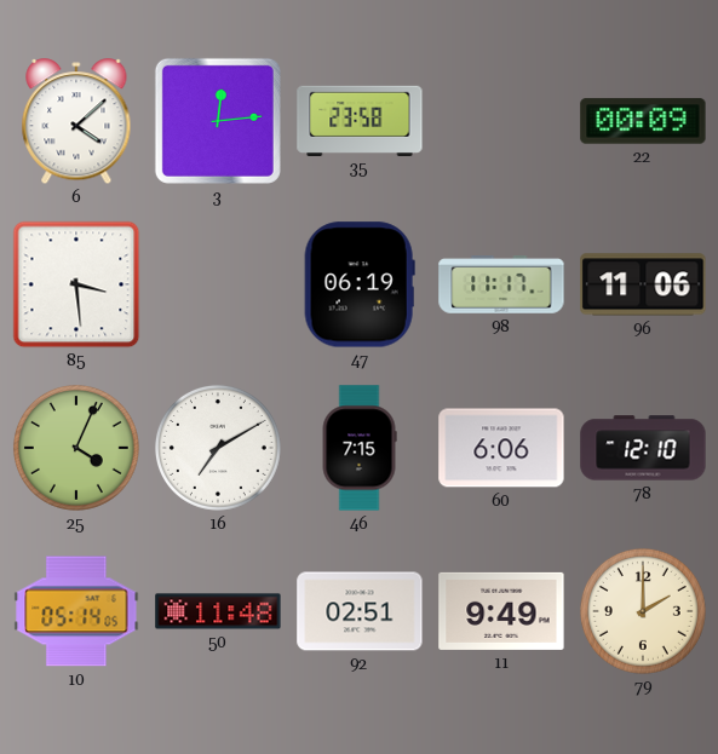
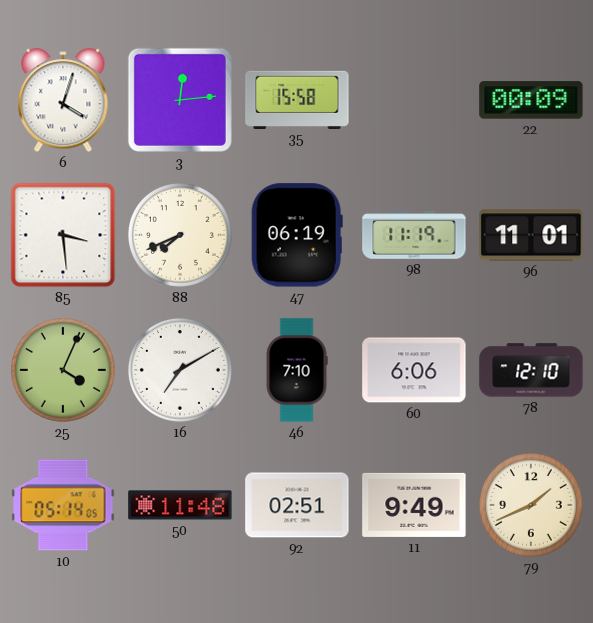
6: 4:08 -> 4:03
35: 23:58 -> 15:58
88: none -> 7:41
98: 11:17 -> 11:19
96: 11:06 -> 11:01
46: 7:15 -> 7:10
79: 2:00 -> 1:41
